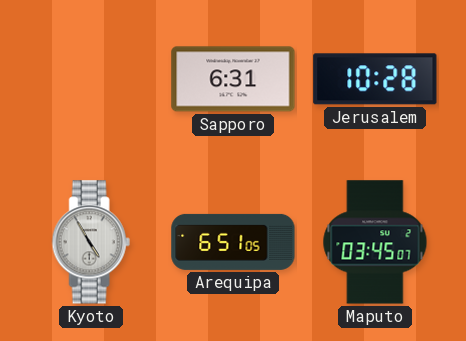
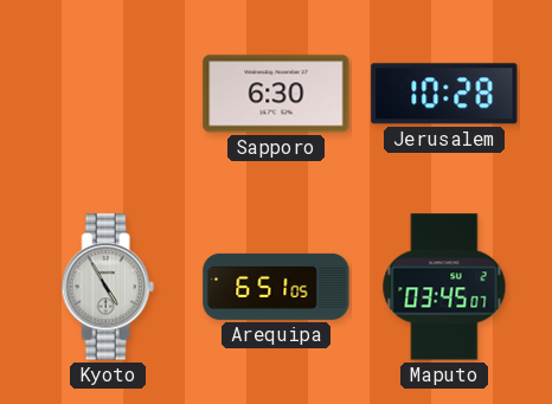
Sapporo: 6:31 -> 6:30
